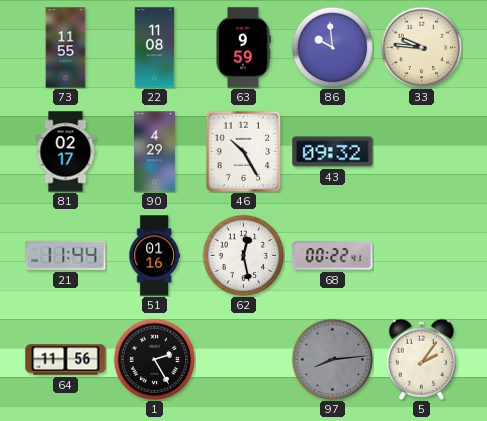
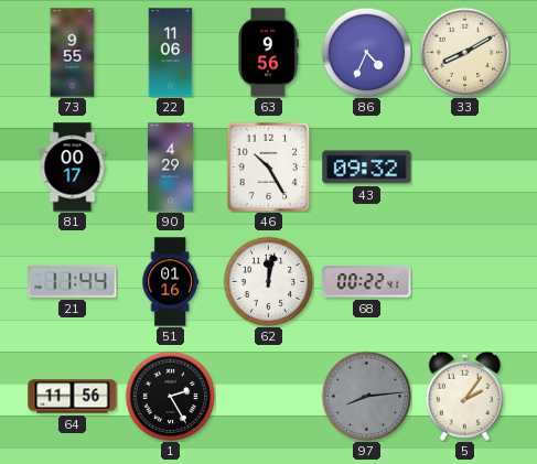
73: 11:55 -> 9:55
22: 11:08 -> 11:06
63: 9:59 -> 9:56
86: 9:59 -> 4:34
33: 9:46 -> 8:10
81: 02:17 -> 00:17
62: 12:28 -> 12:02
